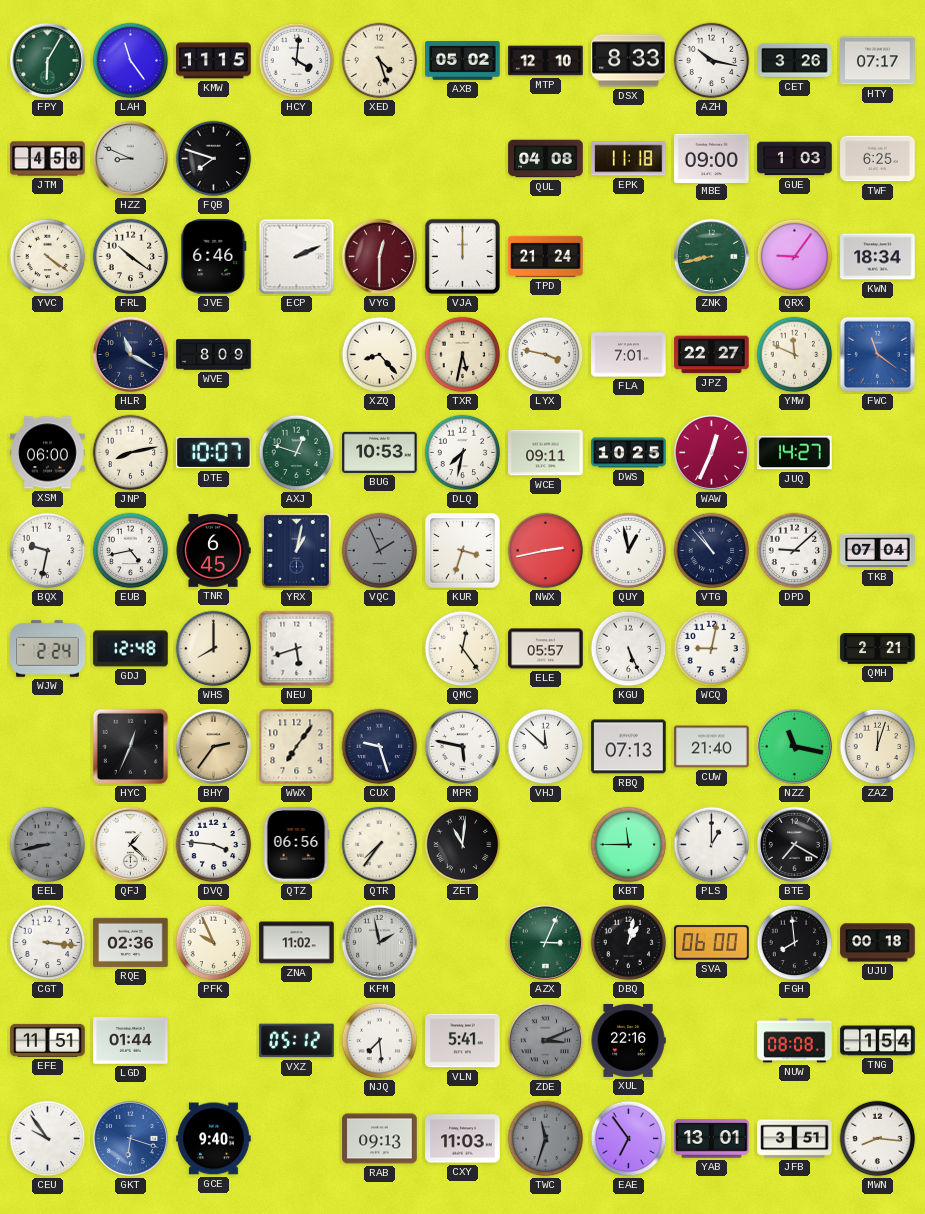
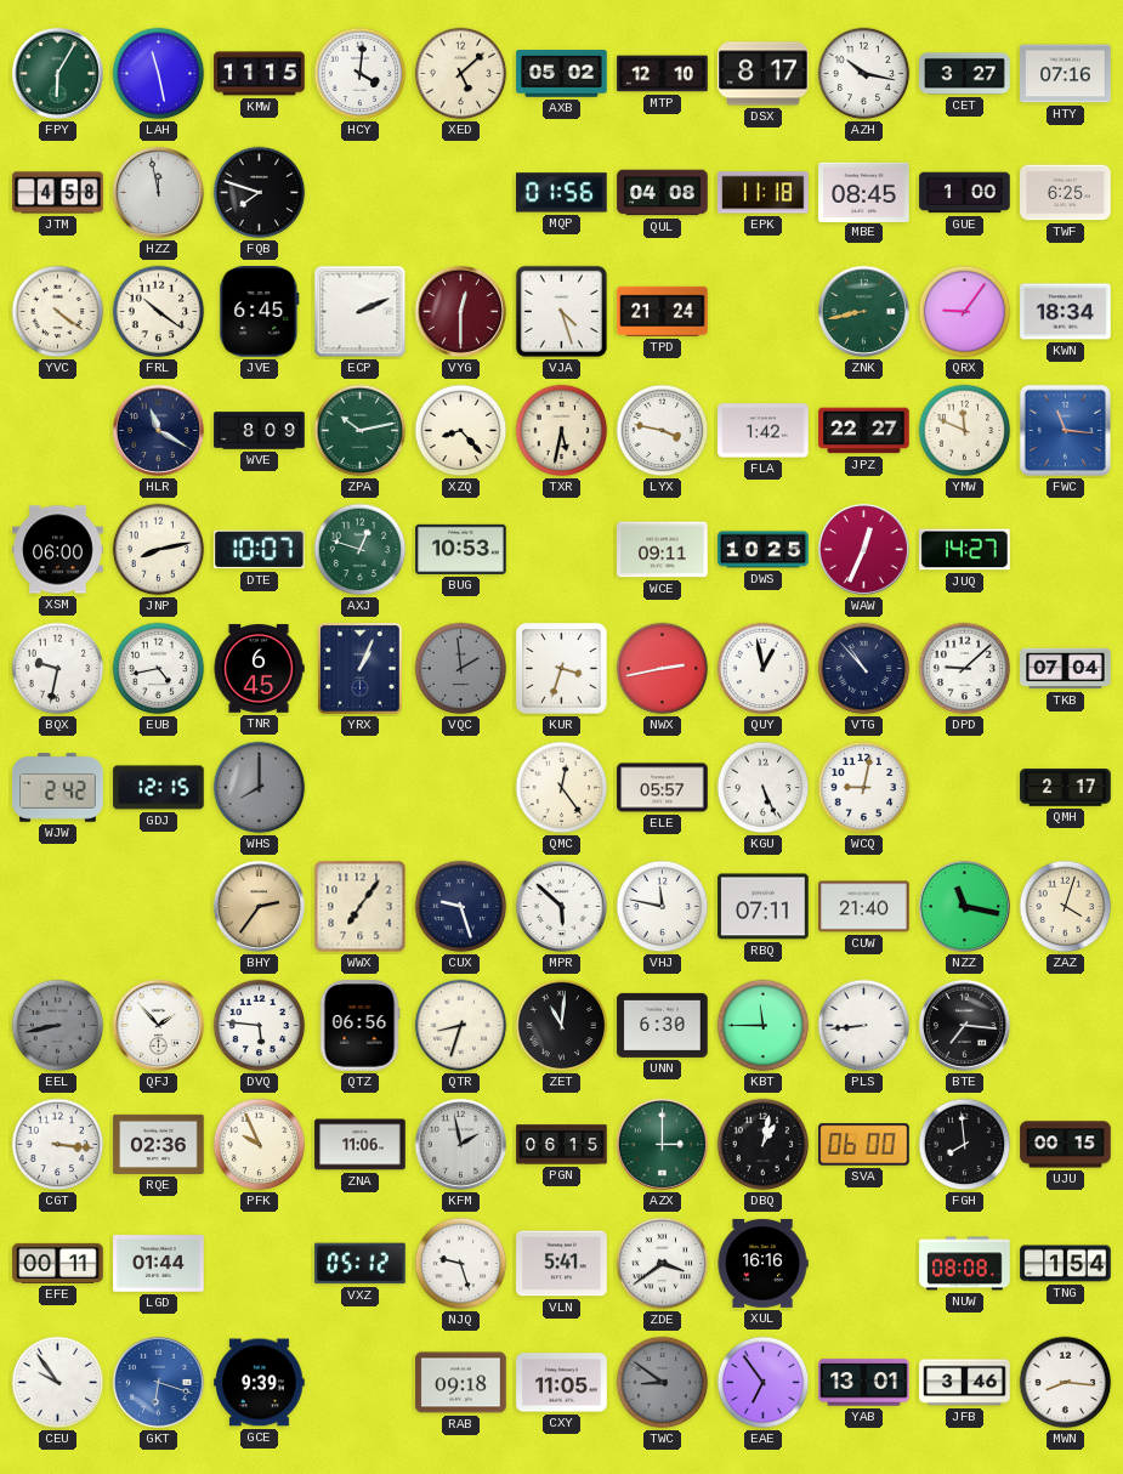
LAH: 11:24 -> 11:28
XED: 4:27 -> 5:08
DSX: 8:33 -> 8:17
CET: 3:26 -> 3:27
HTY: 07:17 -> 07:16
HZZ: 8:49 -> 11:58
MQP: none -> 01:56
MBE: 09:00 -> 08:45
GUE: 1:03 -> 1:00
JVE: 6:46 -> 6:45
VJA: 12:00 -> 4:27
ZPA: none -> 10:13
FLA: 7:01 -> 1:42
FWC: 11:21 -> 11:16
DLQ: 7:32 -> none
YRX: 1:02 -> 1:04
VQC: 1:56 -> 1:59
WJW: 2:24 -> 2:42
GDJ: 12:48 -> 12:15
WHS dial: cream -> grey
NEU: 5:42 -> none
QMH: 2:21 -> 2:17
HYC: 12:34 -> none
MPR: 5:47 -> 5:52
VHJ: 11:52 -> 11:47
RBQ: 07:13 -> 07:11
ZAZ: 12:03 -> 4:03
QFJ: 1:22 -> 1:53
DVQ: 3:46 -> 5:46
QTR: 7:36 -> 8:33
UNN: none -> 6:30
PLS: 1:00 -> 8:44
BTE: 7:20 -> 7:16
ZNA: 11:02 -> 11:06
PGN: none -> 06:15
AZX: 3:04 -> 3:00
UJU: 00:18 -> 00:15
EFE: 11:51 -> 00:11
NJQ: 7:29 -> 9:27
ZDE: 3:11 -> 3:39
ZDE dial: grey -> white
XUL: 22:16 -> 16:16
GCE: 9:40 -> 9:39
RAB: 09:13 -> 09:18
CXY: 11:03 -> 11:05
TWC: 11:33 -> 8:51
JFB: 3:51 -> 3:46
